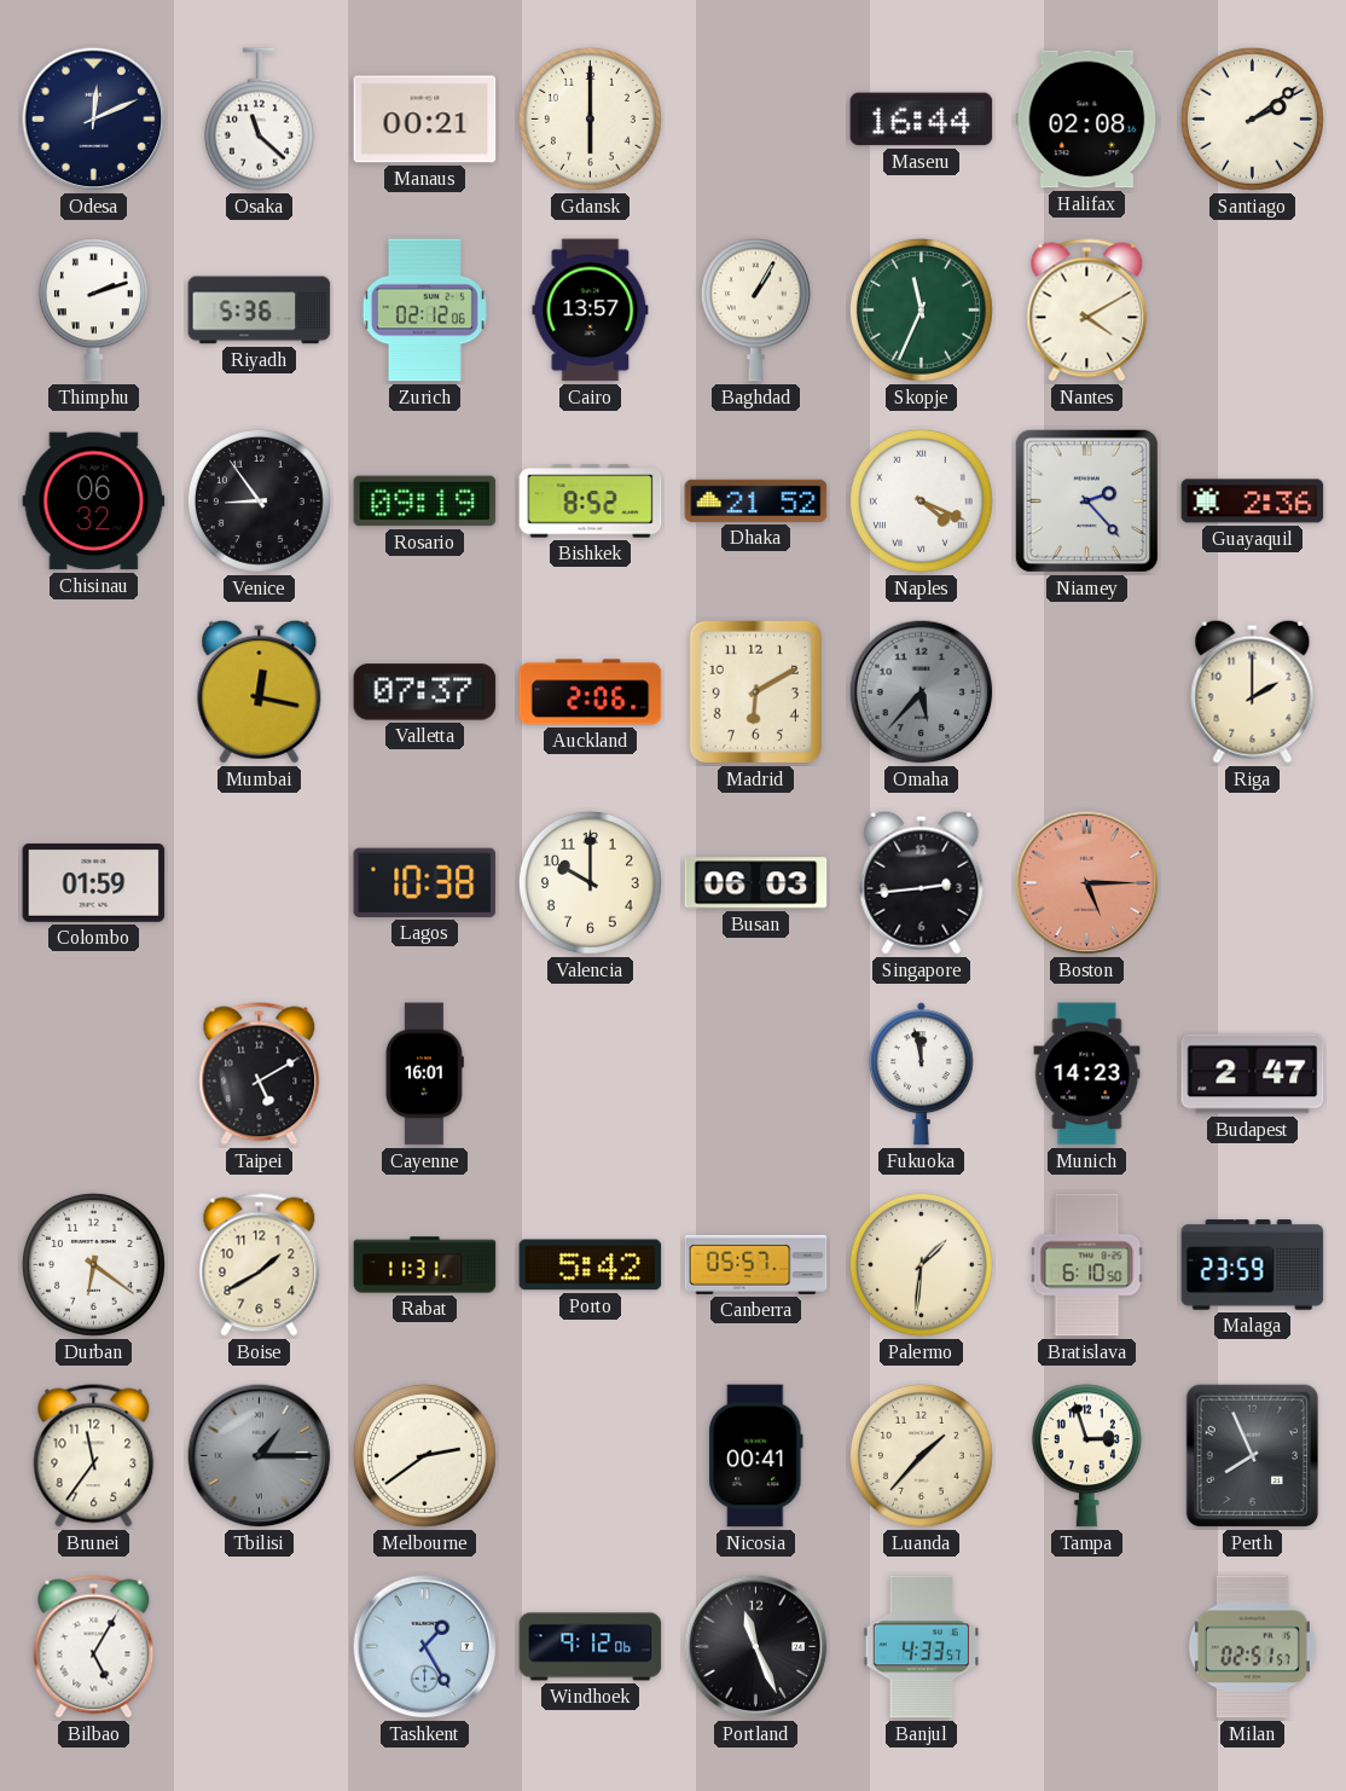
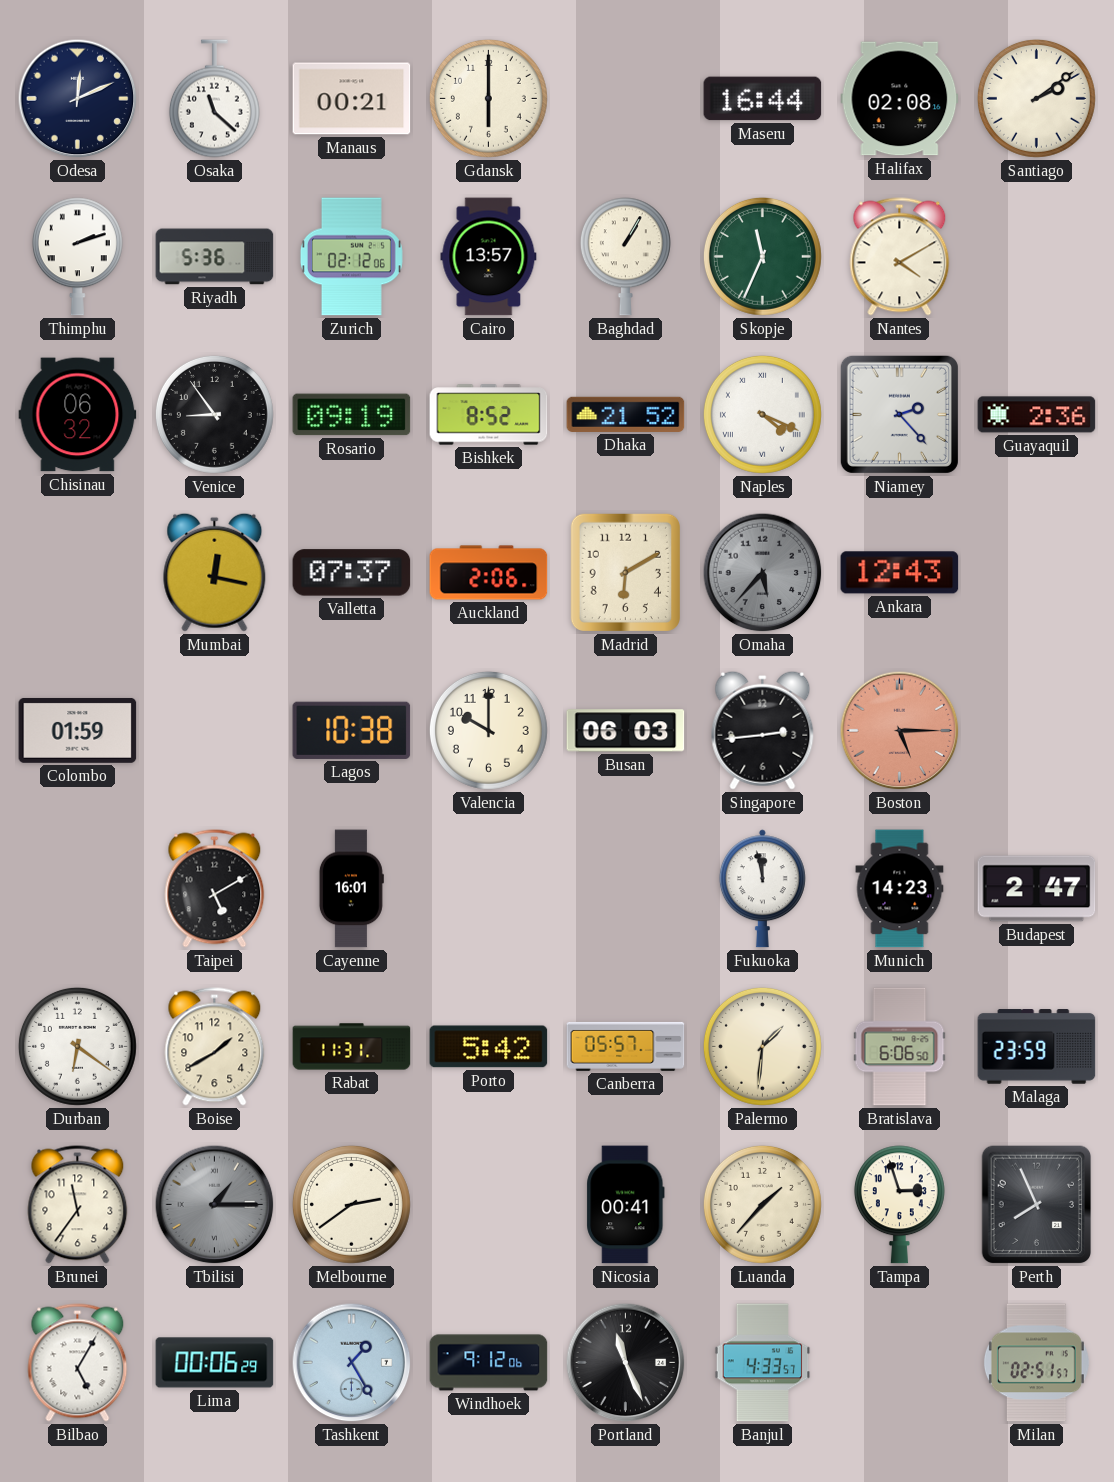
Ankara: none -> 12:43
Riga: 2:00 -> none
Bratislava: 6:10 -> 6:06
Lima: none -> 00:06
